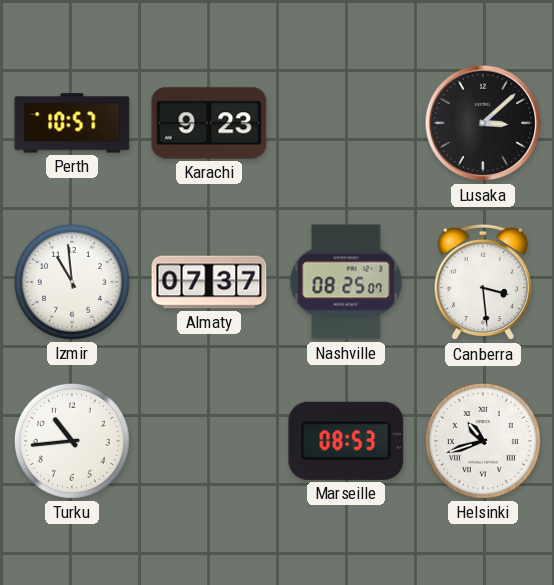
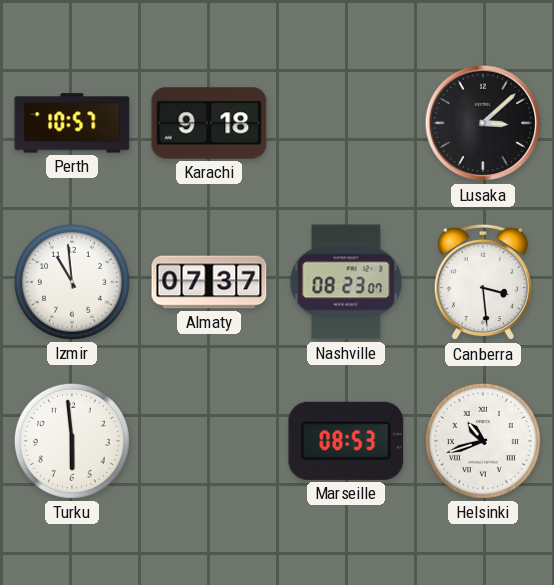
Karachi: 9:23 -> 9:18
Nashville: 08:25 -> 08:23
Turku: 10:44 -> 5:59
